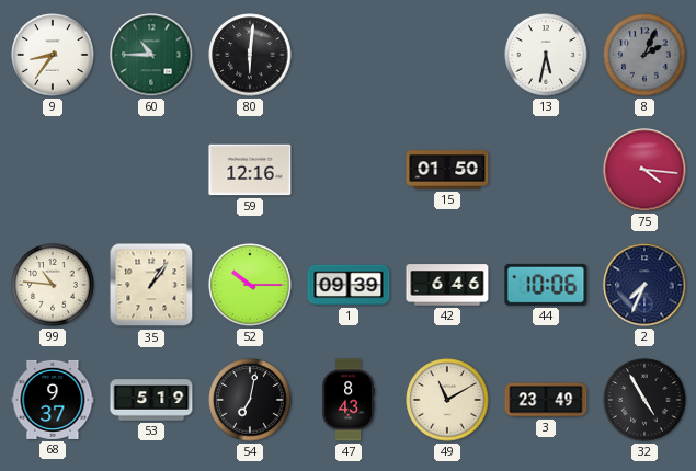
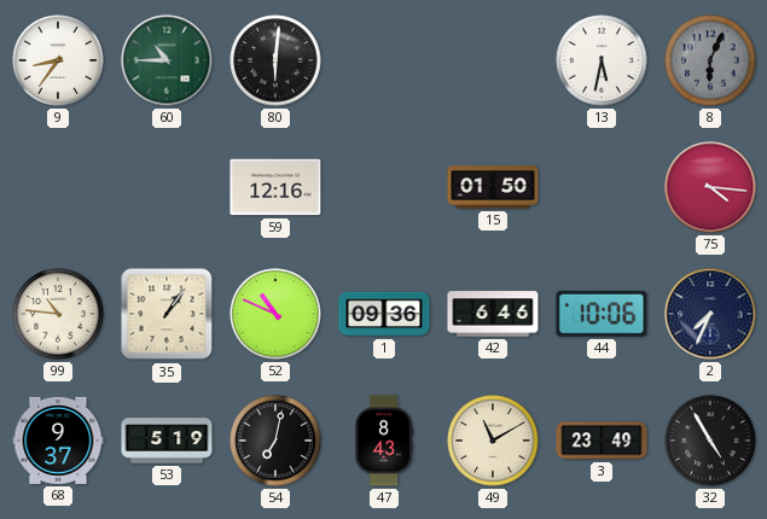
8: 2:04 -> 6:04
52: 10:15 -> 10:49
1: 09:39 -> 09:36
